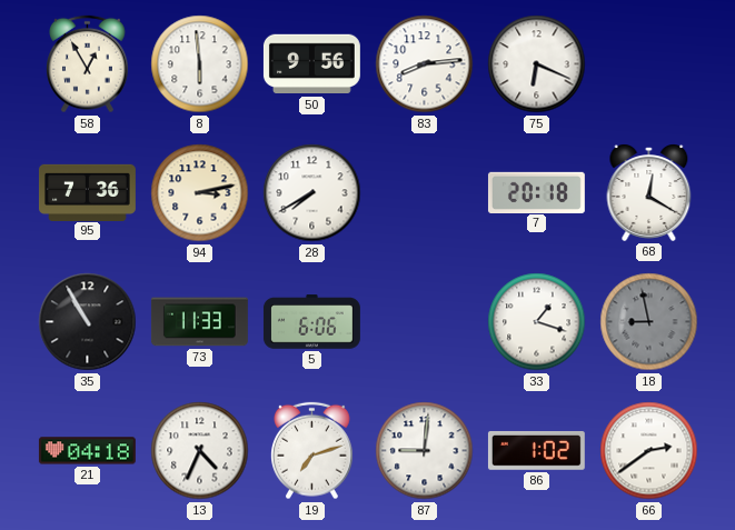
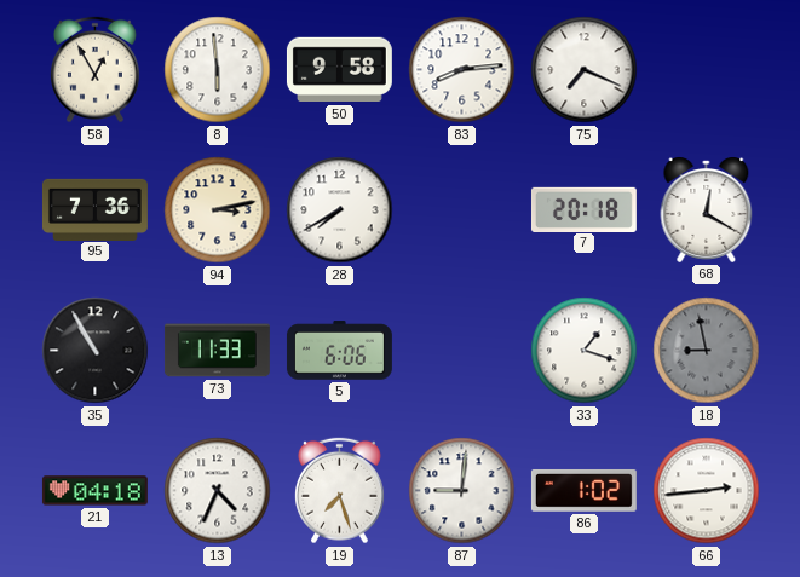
50: 9:56 -> 9:58
75: 6:19 -> 7:19
19: 7:12 -> 7:27
66: 2:39 -> 2:44
